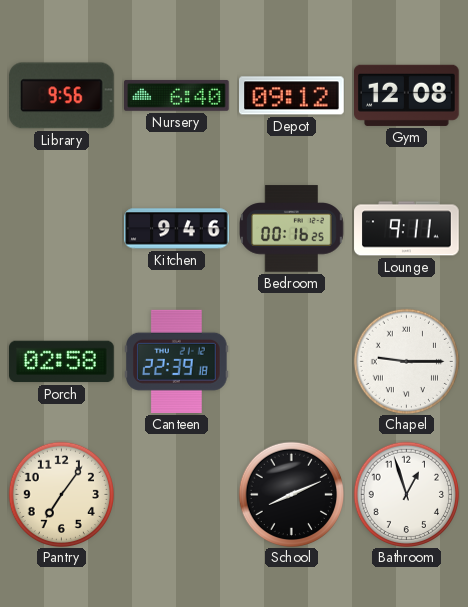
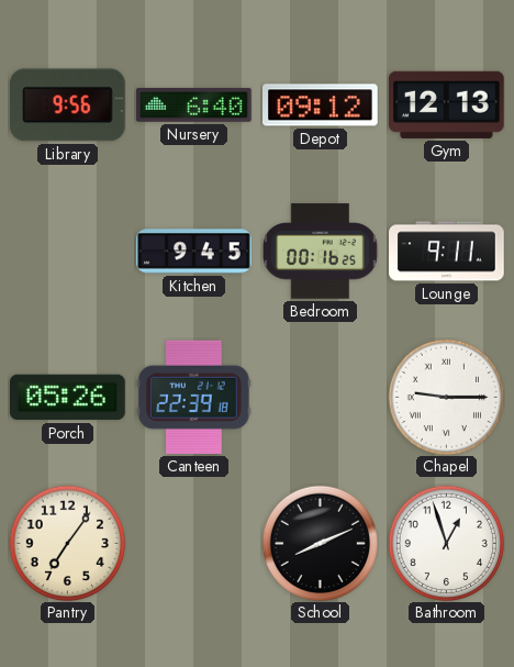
Gym: 12:08 -> 12:13
Kitchen: 9:46 -> 9:45
Porch: 02:58 -> 05:26
